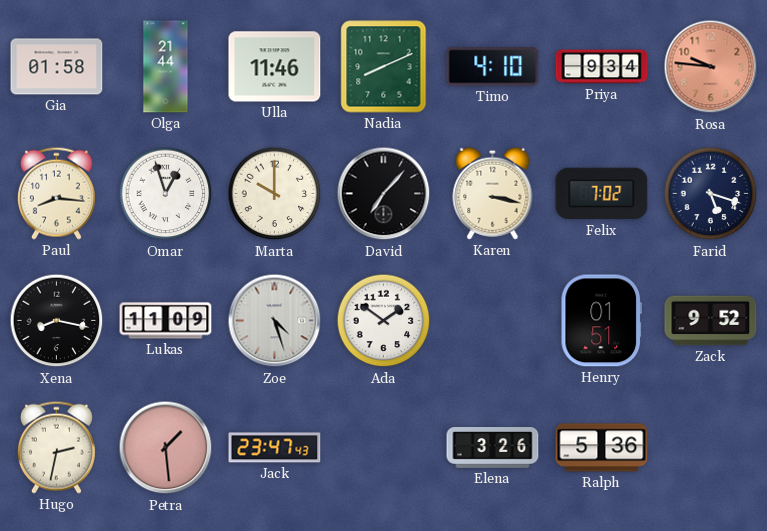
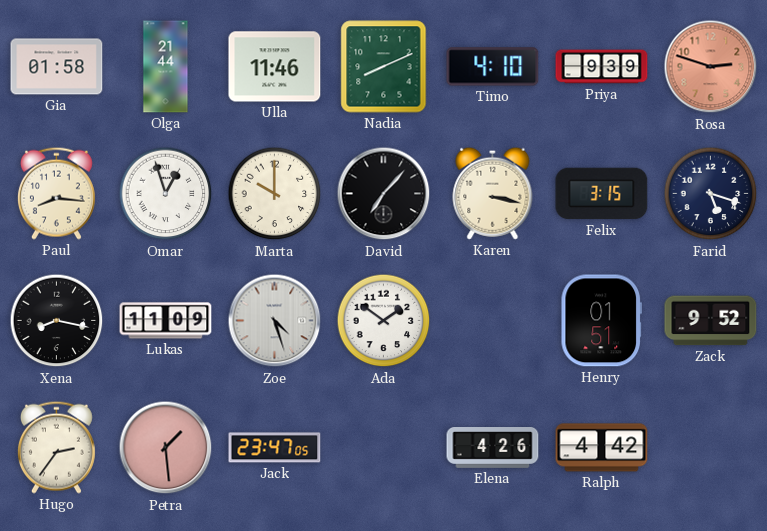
Priya: 9:34 -> 9:39
Rosa: 9:46 -> 2:48
Felix: 7:02 -> 3:15
Hugo: 2:32 -> 2:36
Jack: 23:47:43 -> 23:47:05
Elena: 3:26 -> 4:26
Ralph: 5:36 -> 4:42
